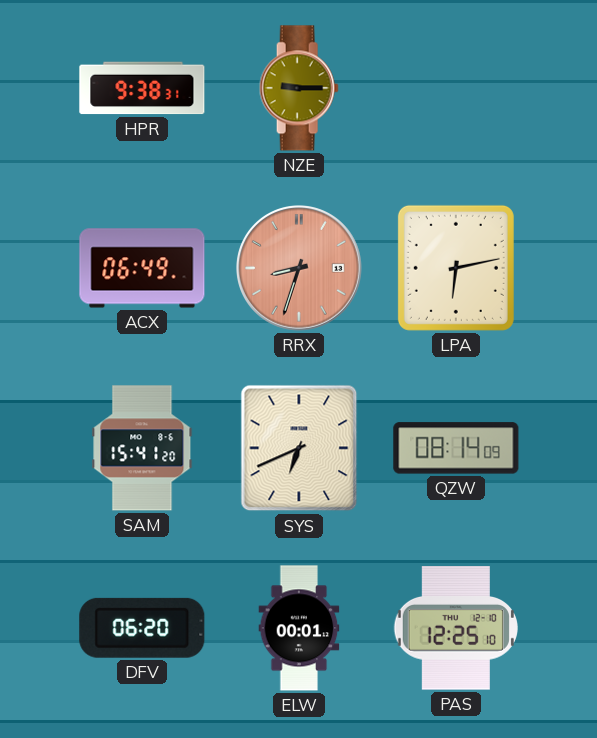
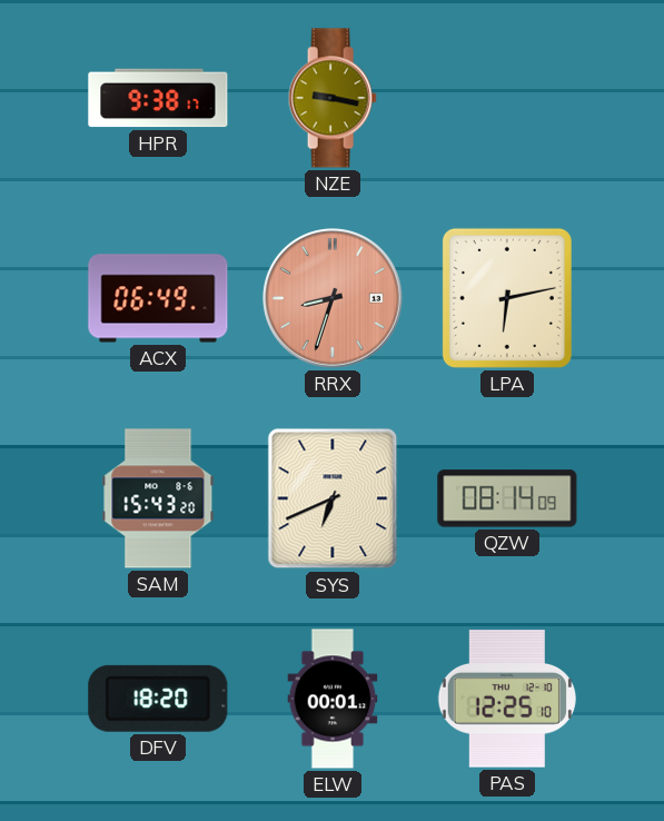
HPR: 9:38:31 -> 9:38:17
NZE: 9:15 -> 9:17
SAM: 15:41 -> 15:43
DFV: 06:20 -> 18:20
